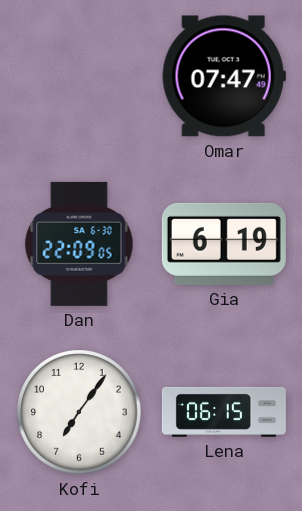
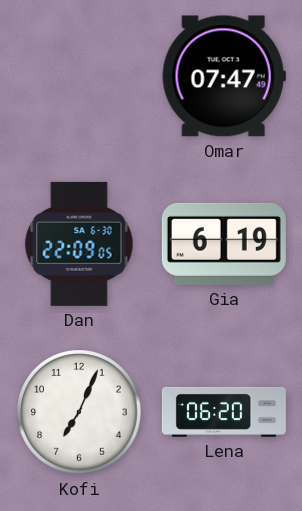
Kofi: 7:06 -> 7:04
Lena: 06:15 -> 06:20
